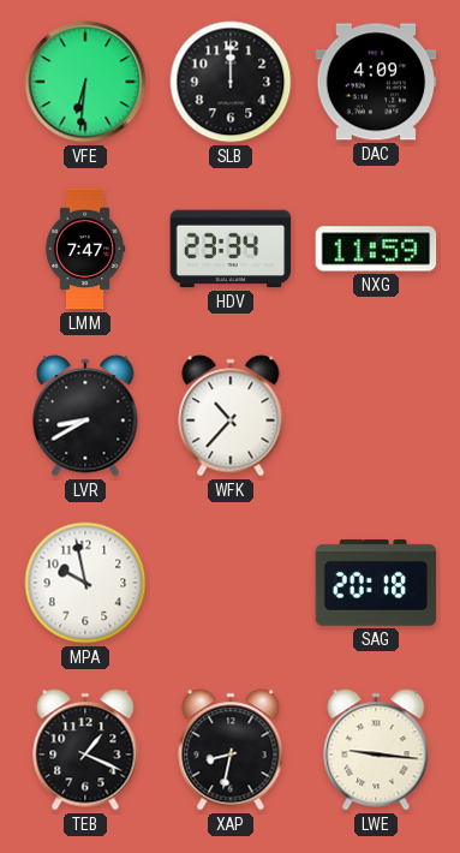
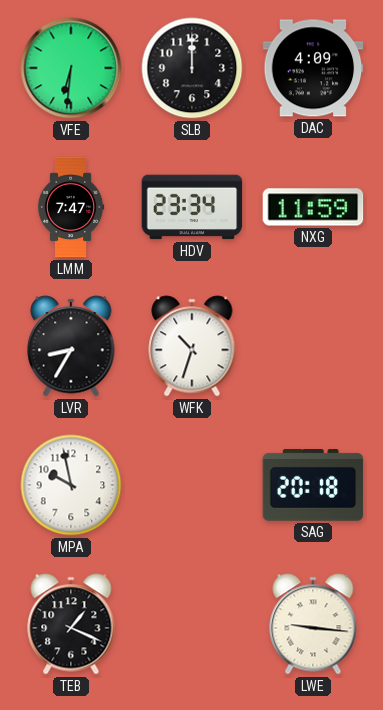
LVR: 8:40 -> 8:35
WFK: 10:37 -> 10:33
XAP: 8:32 -> none
